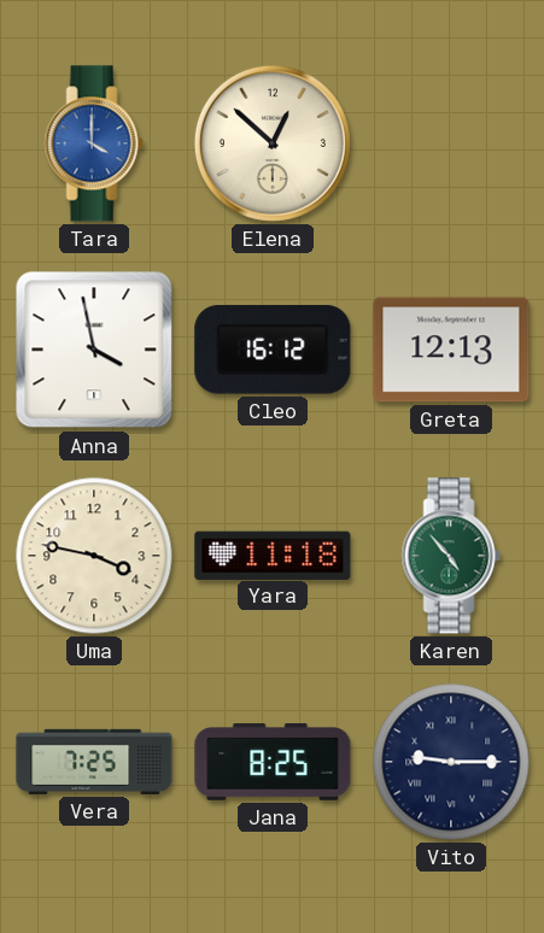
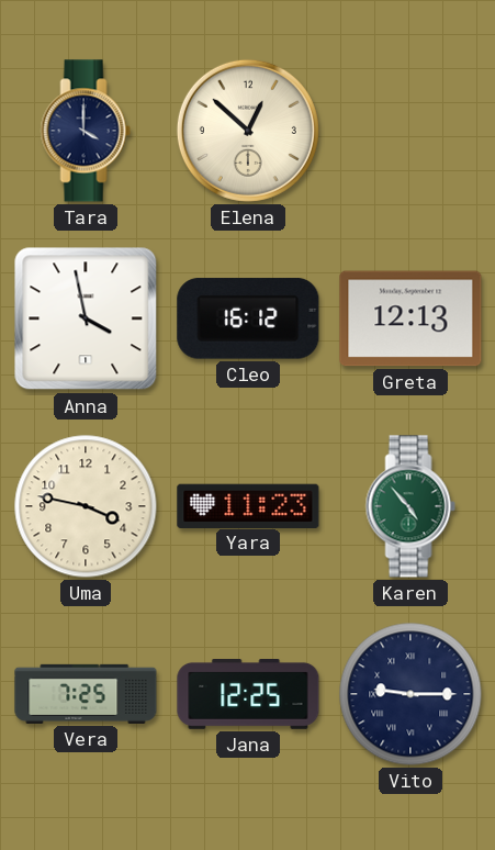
Tara dial: blue -> navy
Yara: 11:18 -> 11:23
Jana: 8:25 -> 12:25
